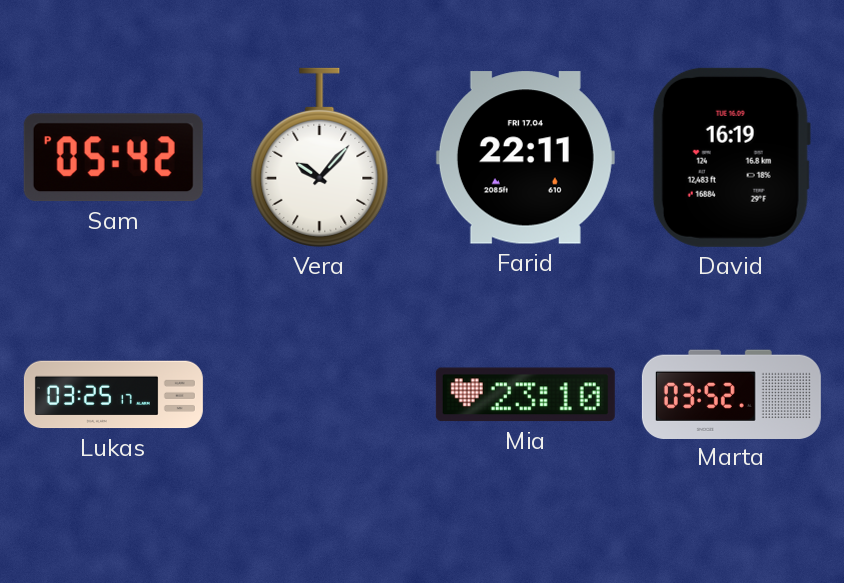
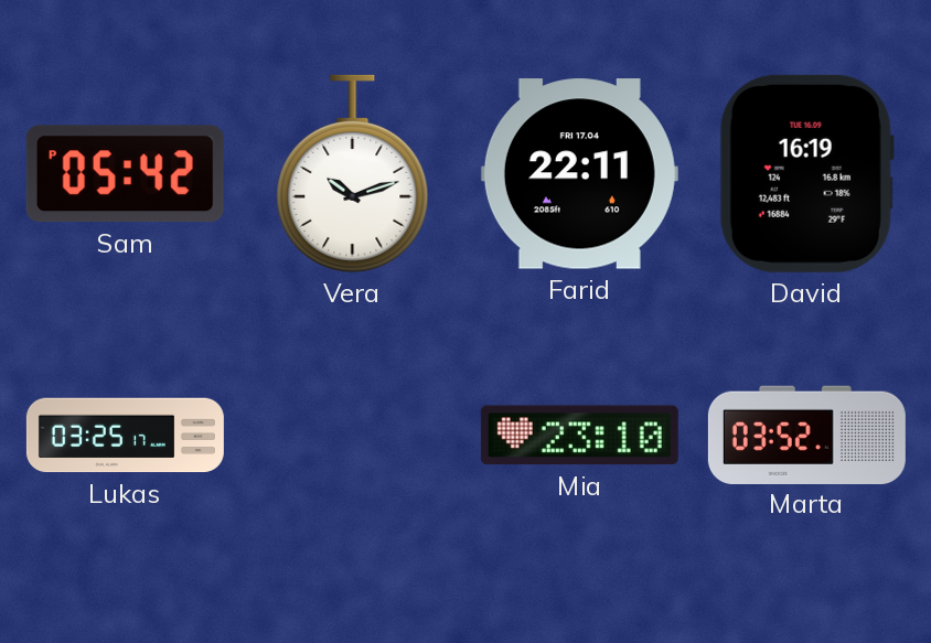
Vera: 10:07 -> 10:12
